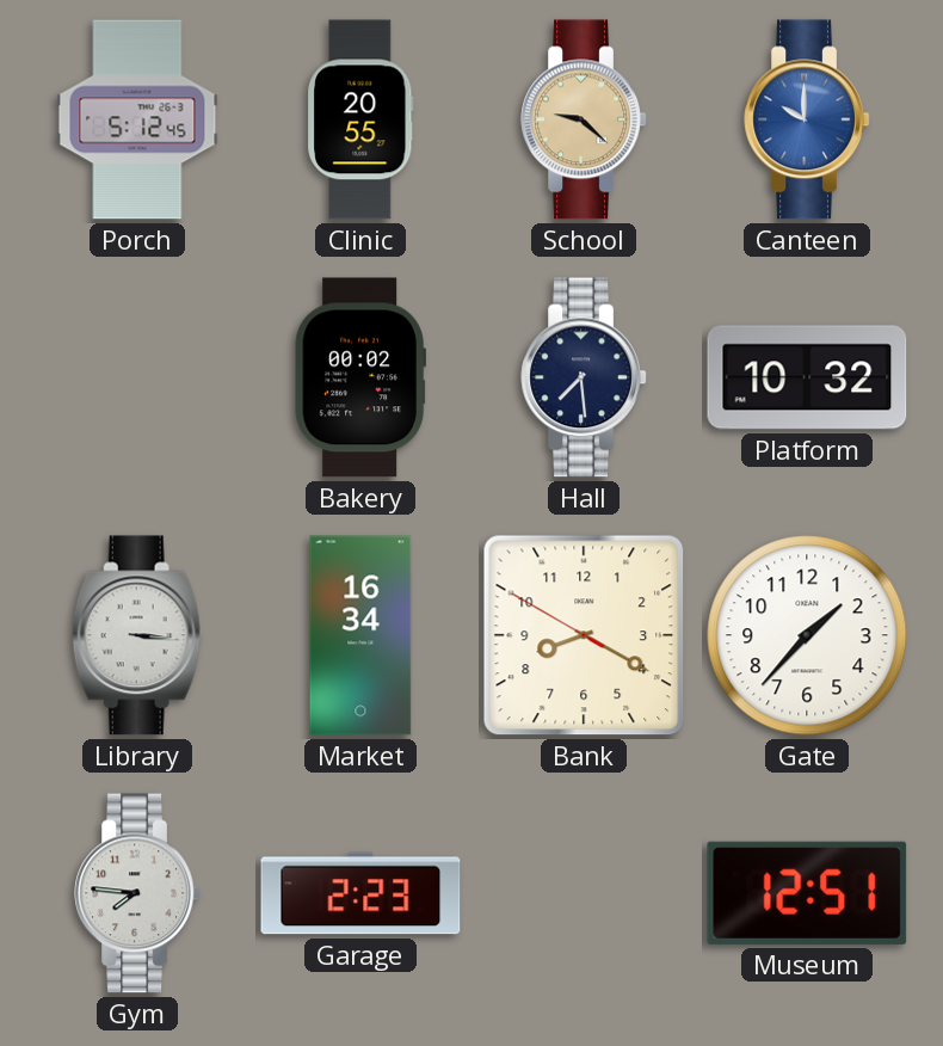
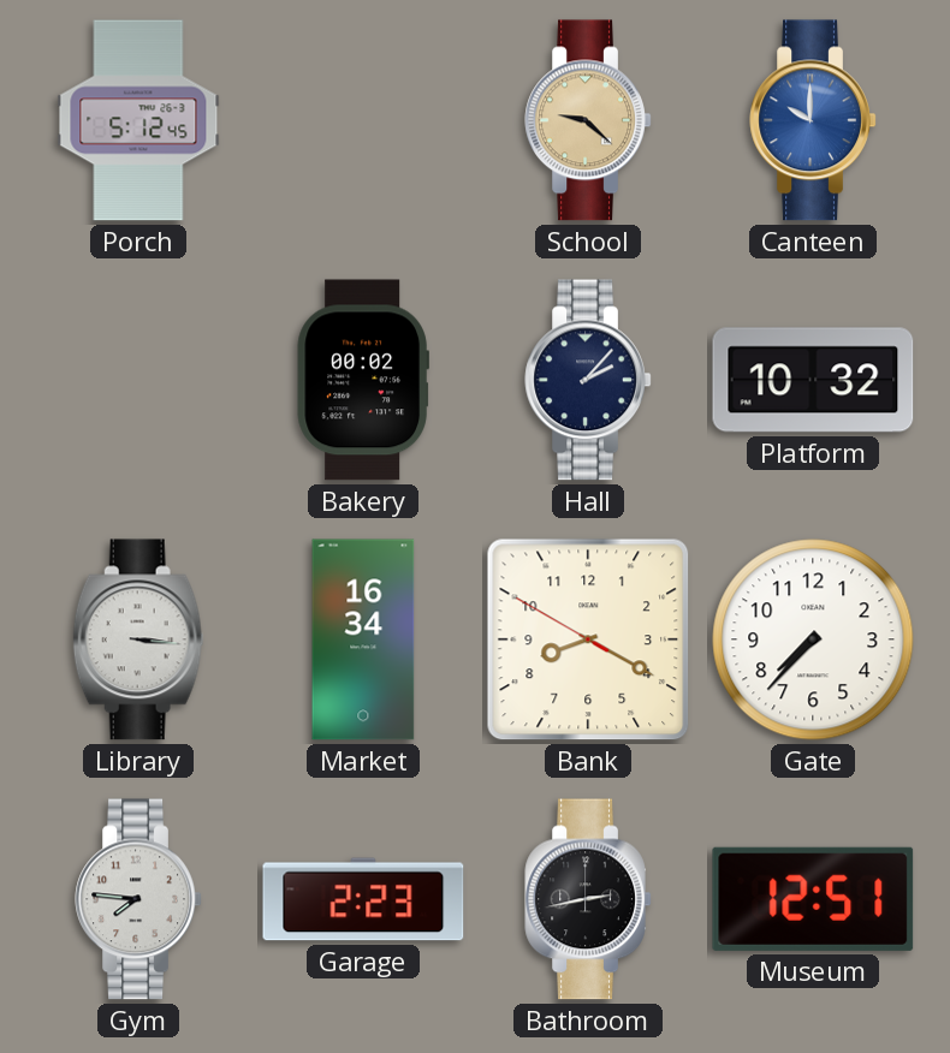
Clinic: 20:55 -> none
Hall: 7:29 -> 2:07
Gate: 1:37 -> 7:37
Bathroom: none -> 2:43
